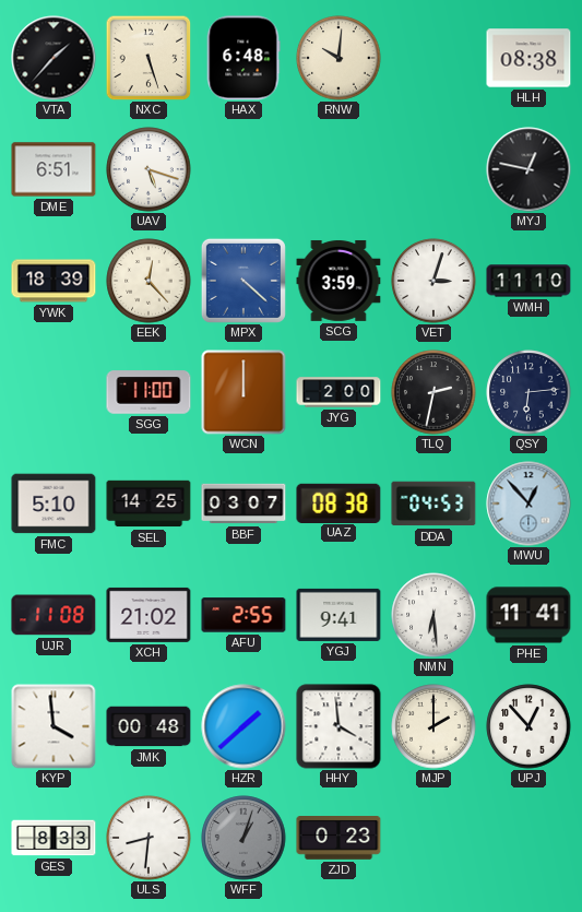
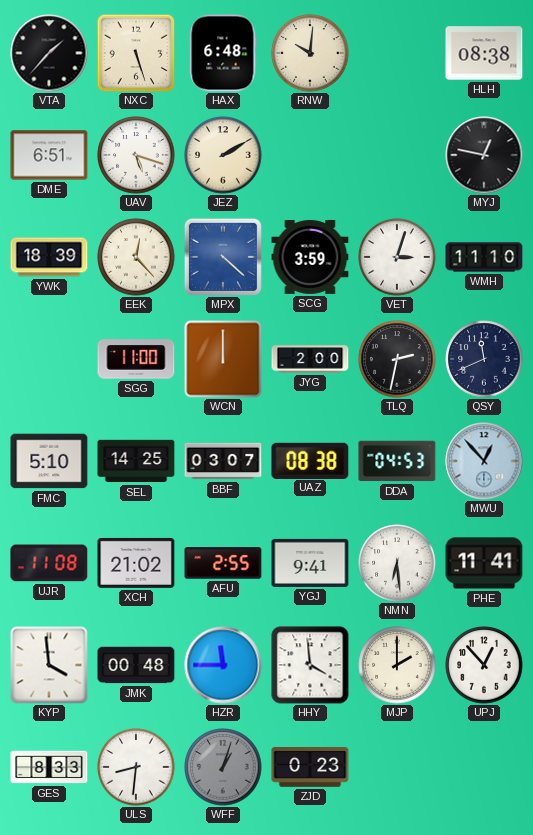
JEZ: none -> 2:10
QSY: 6:14 -> 11:41
HZR: 1:38 -> 11:45
